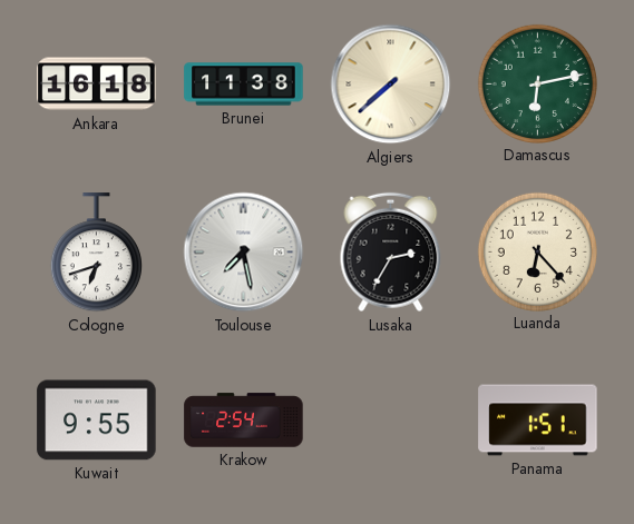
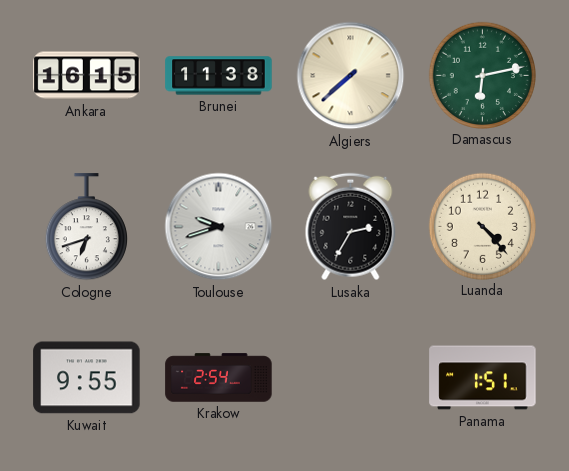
Ankara: 16:18 -> 16:15
Toulouse: 7:28 -> 9:42
Luanda: 6:23 -> 4:23
